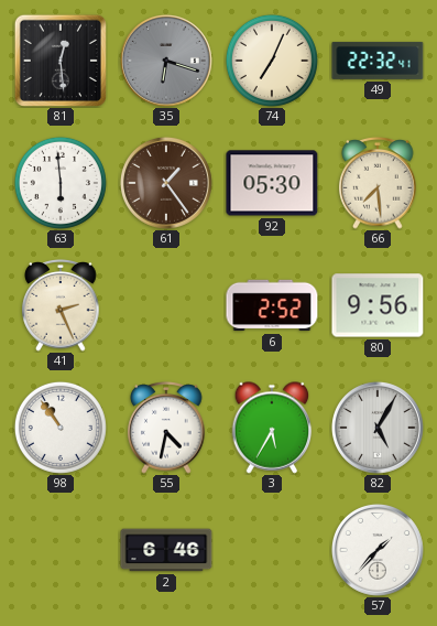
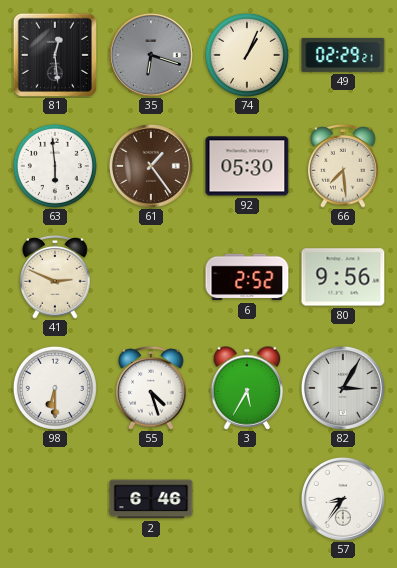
74: 7:04 -> 1:04
49: 22:32 -> 02:29
41: 2:26 -> 2:49
98: 10:54 -> 6:30
55: 4:32 -> 4:27
82: 5:05 -> 3:05
57: 1:37 -> 8:36
